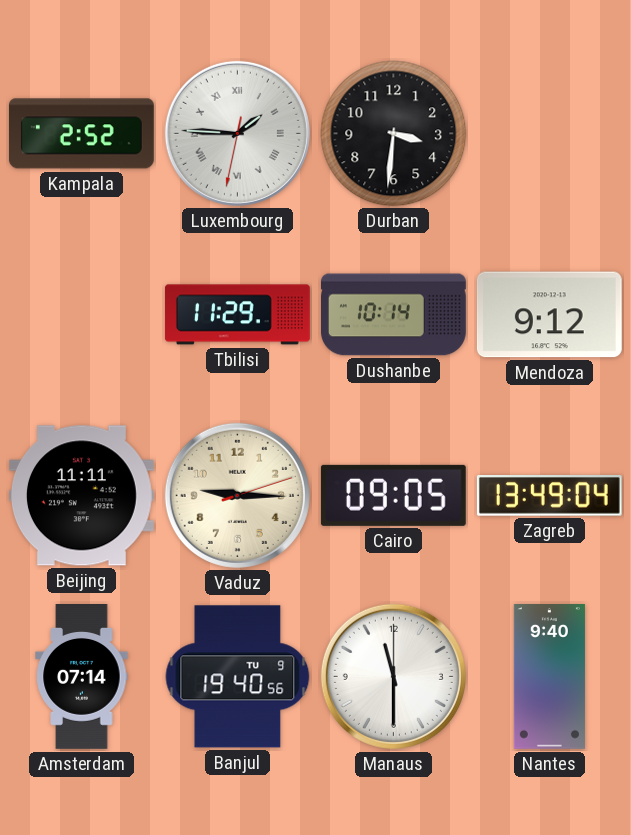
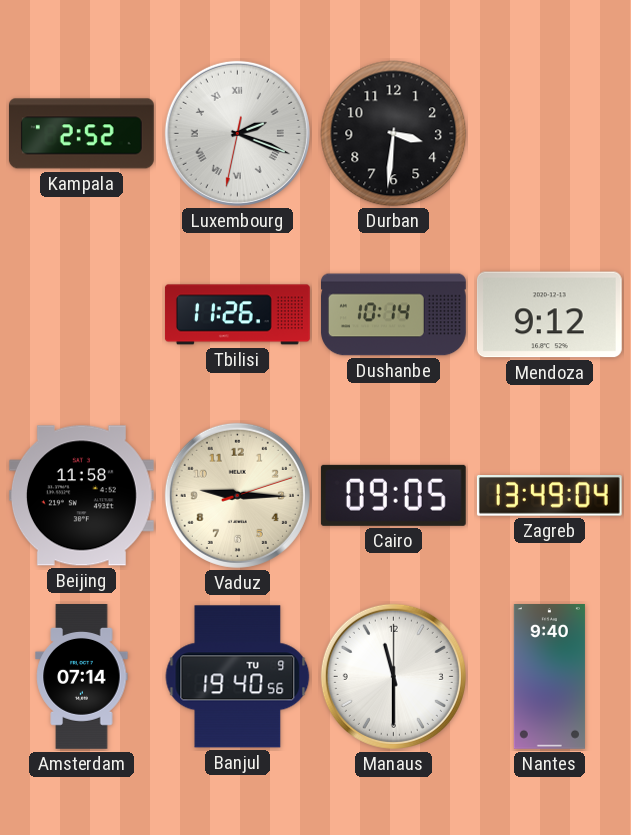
Luxembourg: 1:45 -> 2:18
Tbilisi: 11:29 -> 11:26
Beijing: 11:11 -> 11:58
